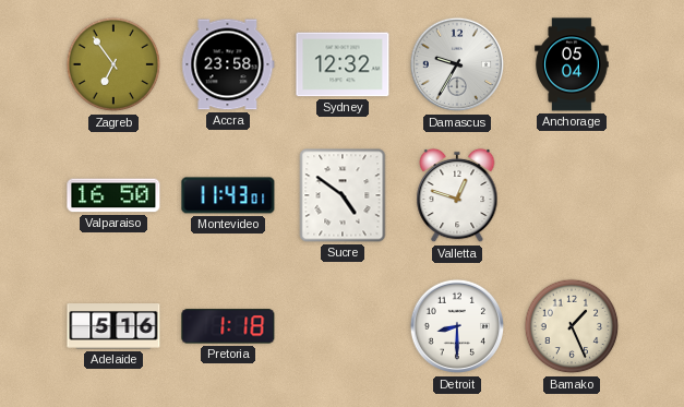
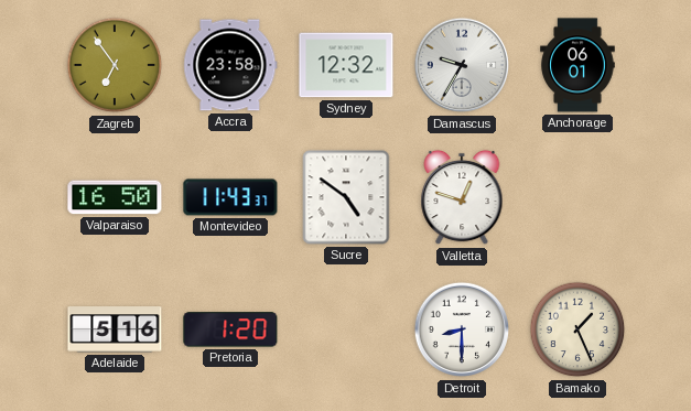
Anchorage: 05:04 -> 06:01
Montevideo: 11:43:01 -> 11:43:37
Pretoria: 1:18 -> 1:20
